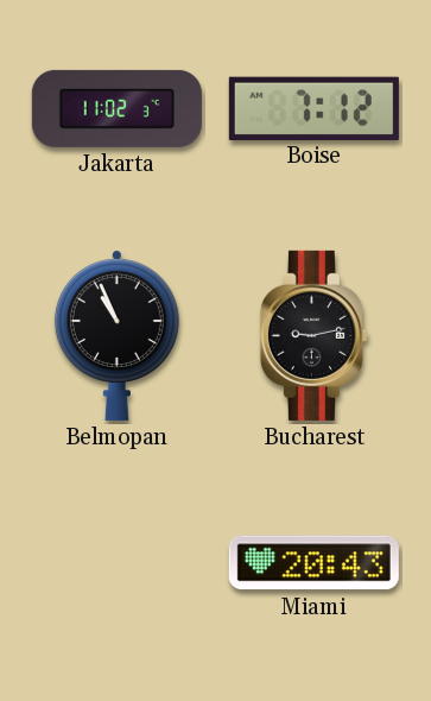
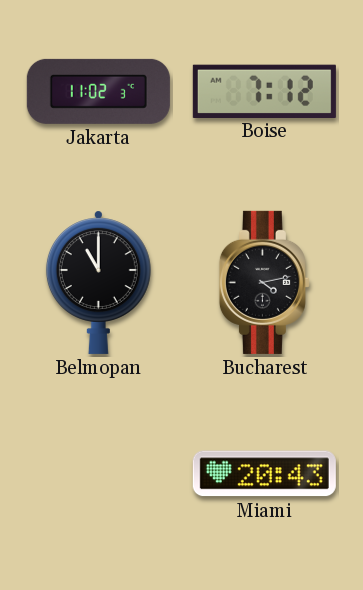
Belmopan: 10:56 -> 11:00
Bucharest: 9:13 -> 4:13
